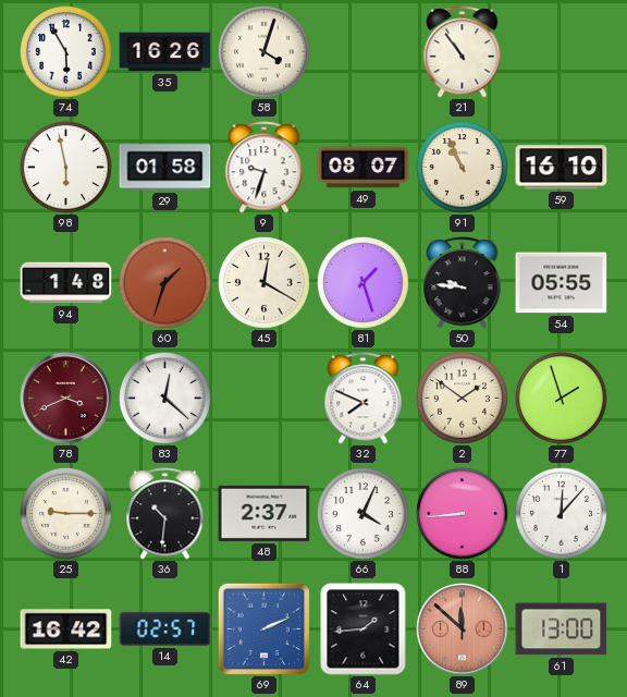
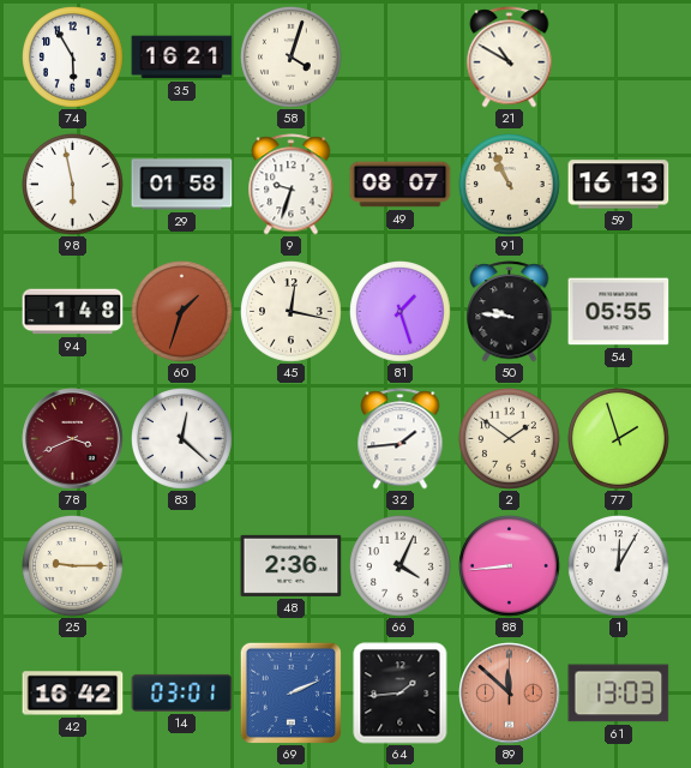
35: 16:26 -> 16:21
21: 10:54 -> 10:50
59: 16:10 -> 16:13
45: 12:20 -> 12:17
32: 7:49 -> 1:44
36: 10:31 -> none
48: 2:37 -> 2:36
1: 12:07 -> 12:05
14: 02:57 -> 03:01
61: 13:00 -> 13:03
